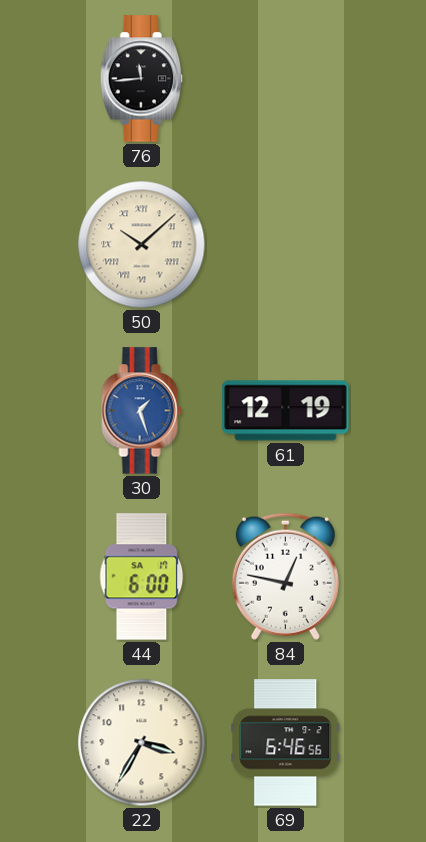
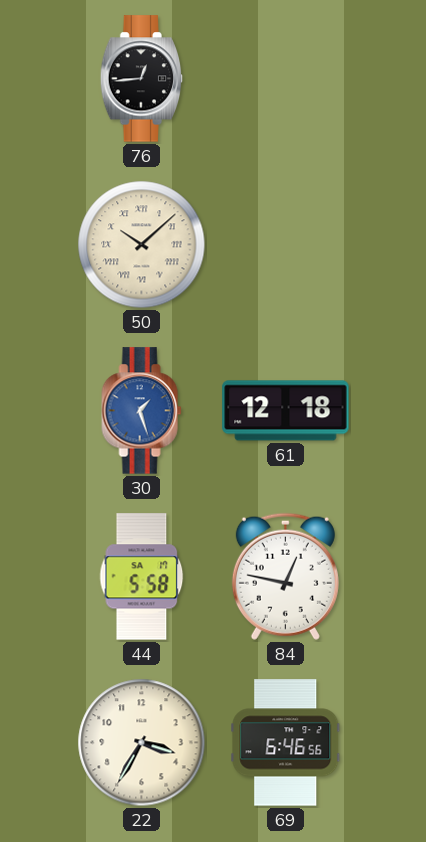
76: 11:44 -> 12:44
61: 12:19 -> 12:18
44: 6:00 -> 5:58
